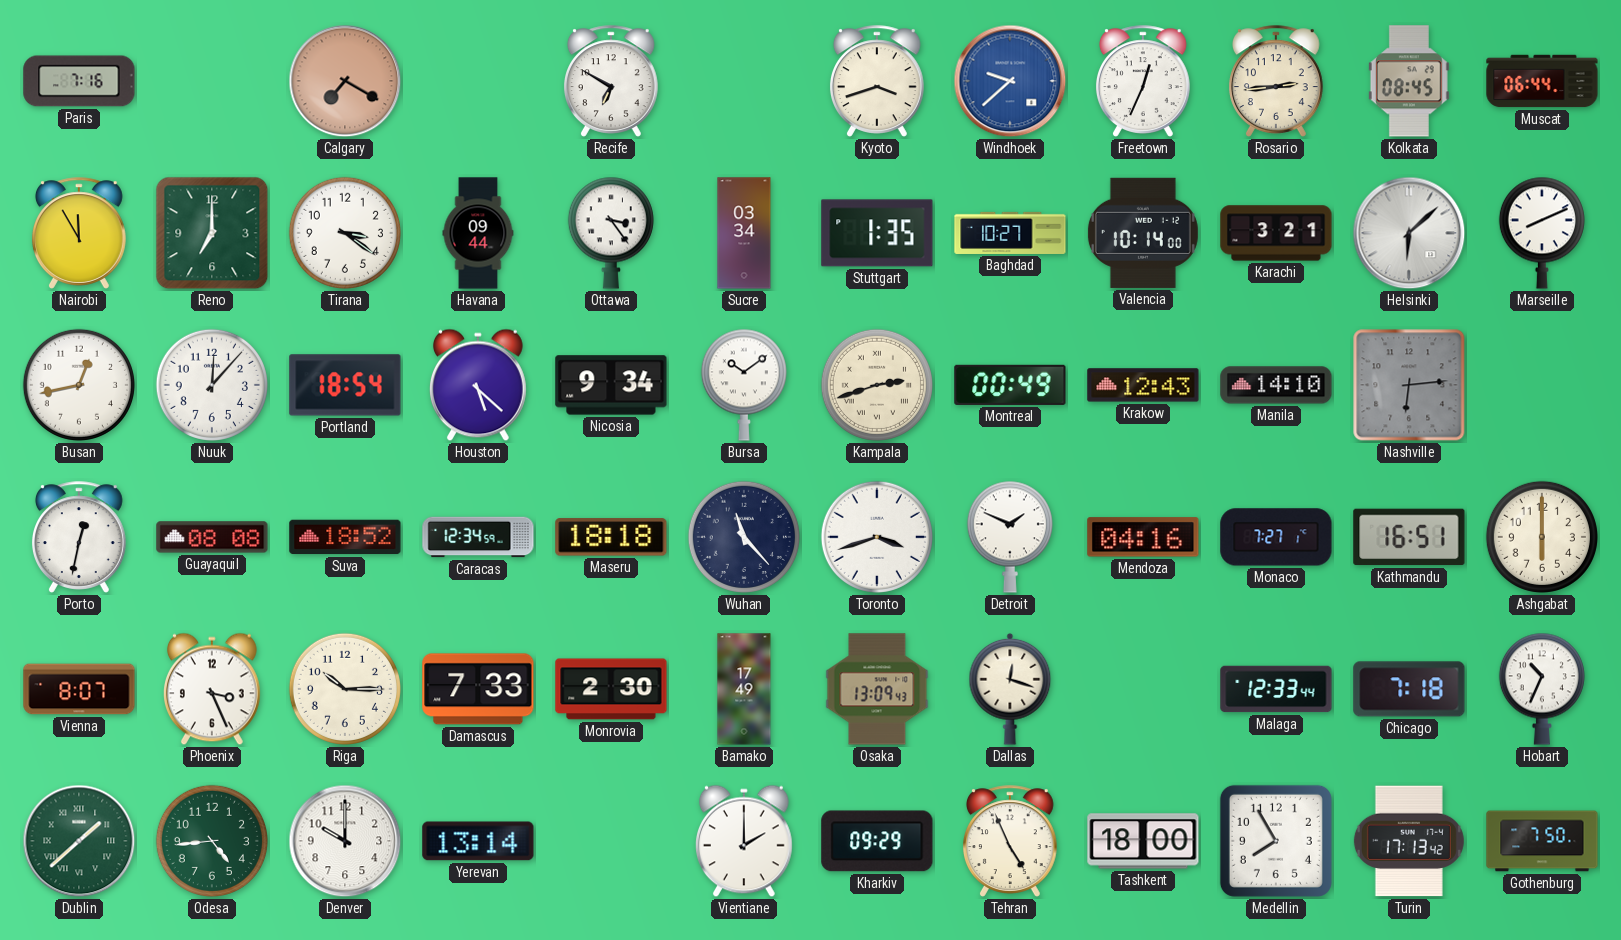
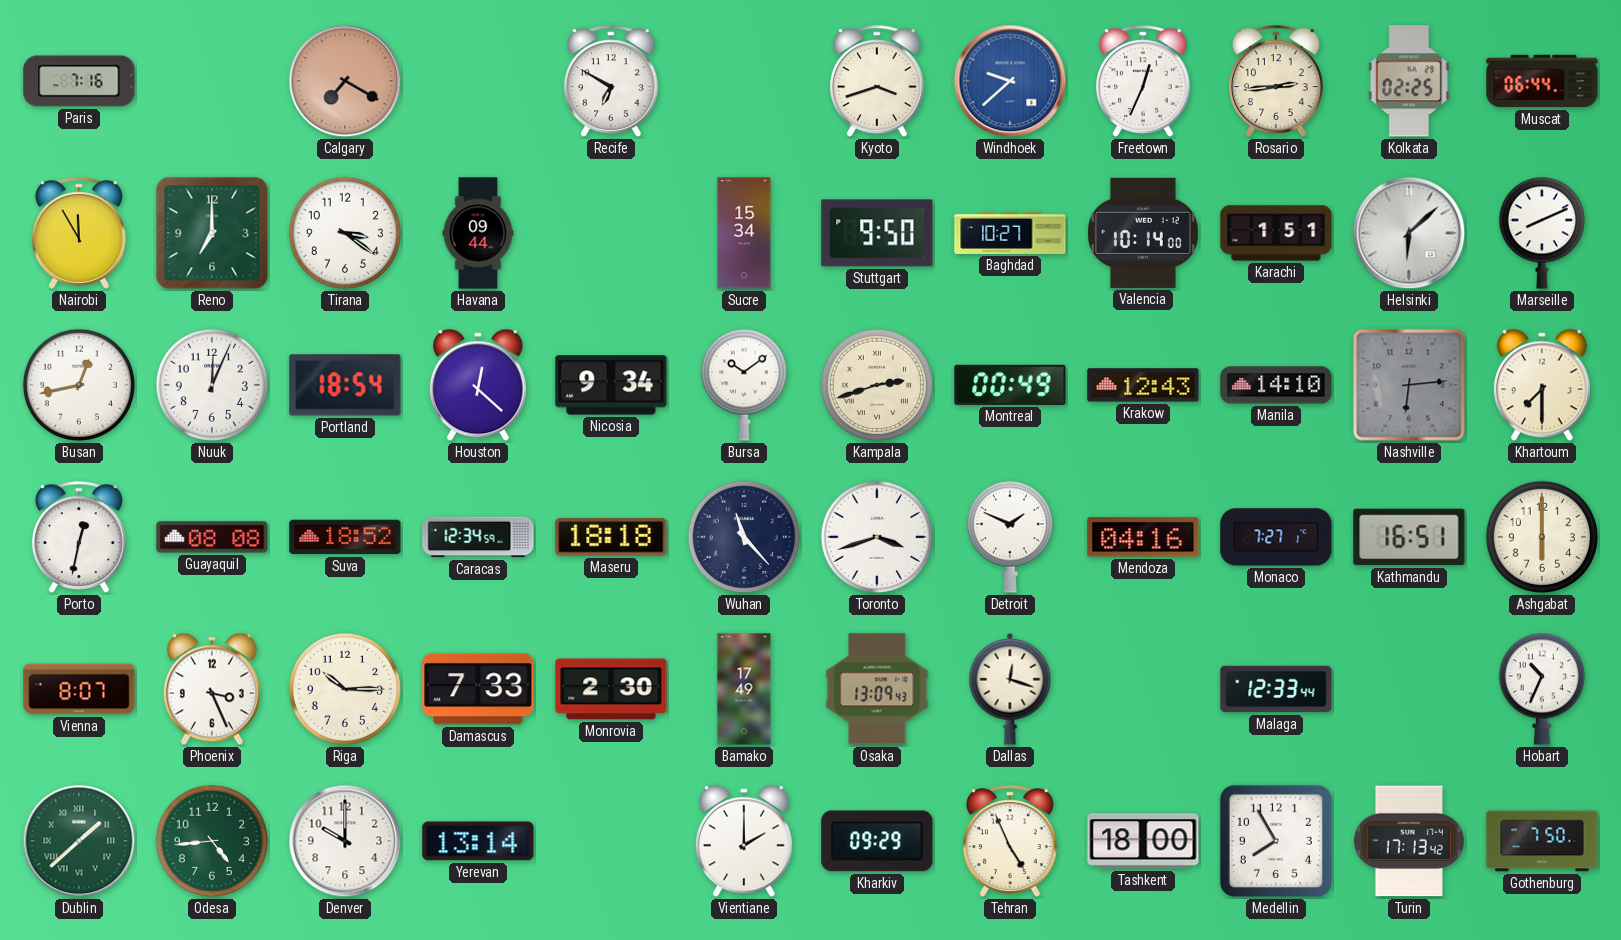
Kolkata: 08:45 -> 02:25
Ottawa: 3:24 -> none
Sucre: 03:34 -> 15:34
Stuttgart: 1:35 -> 9:50
Karachi: 3:21 -> 1:51
Nuuk: 12:07 -> 12:04
Houston: 5:22 -> 12:22
Khartoum: none -> 7:30
Chicago: 7:18 -> none
